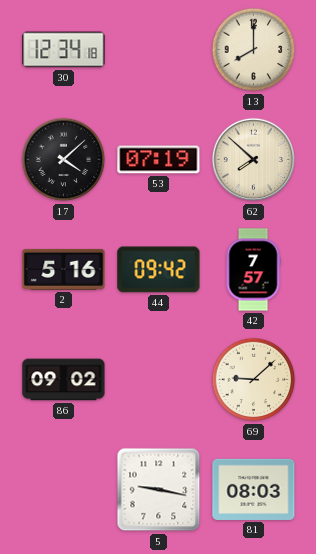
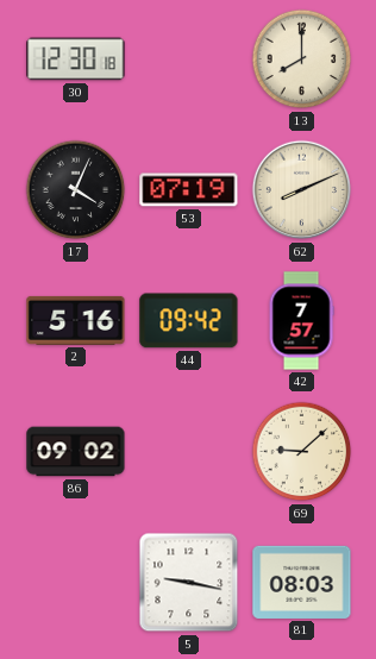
30: 12:34 -> 12:30
17: 4:08 -> 4:04
62: 7:52 -> 8:11
